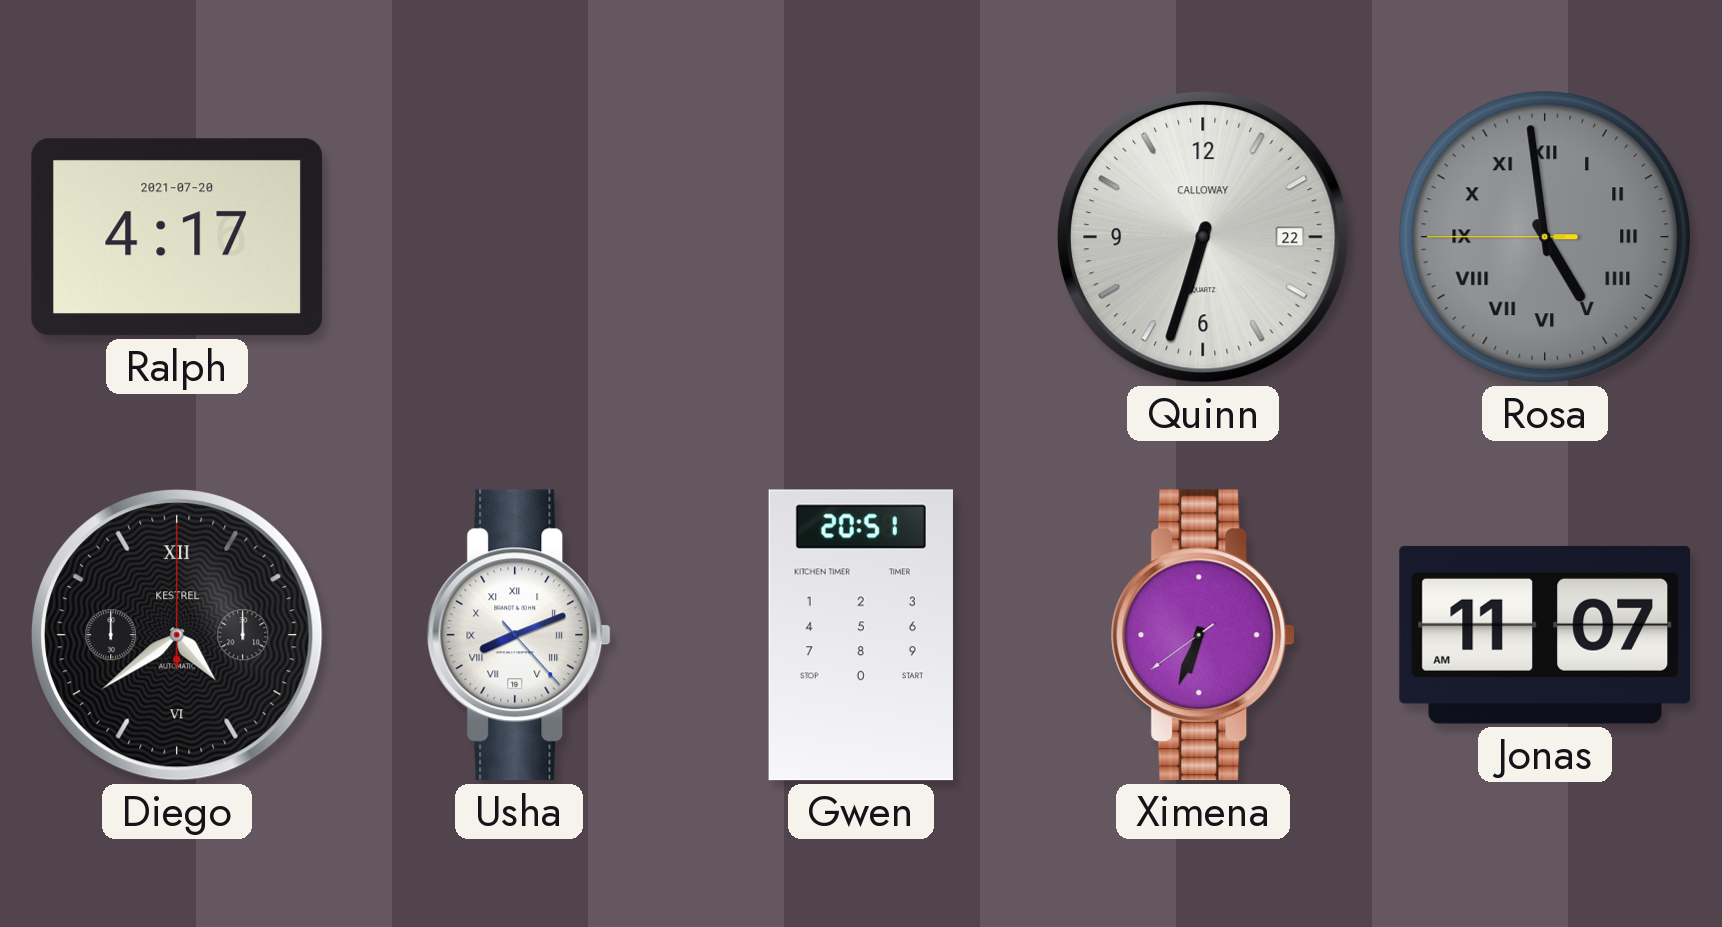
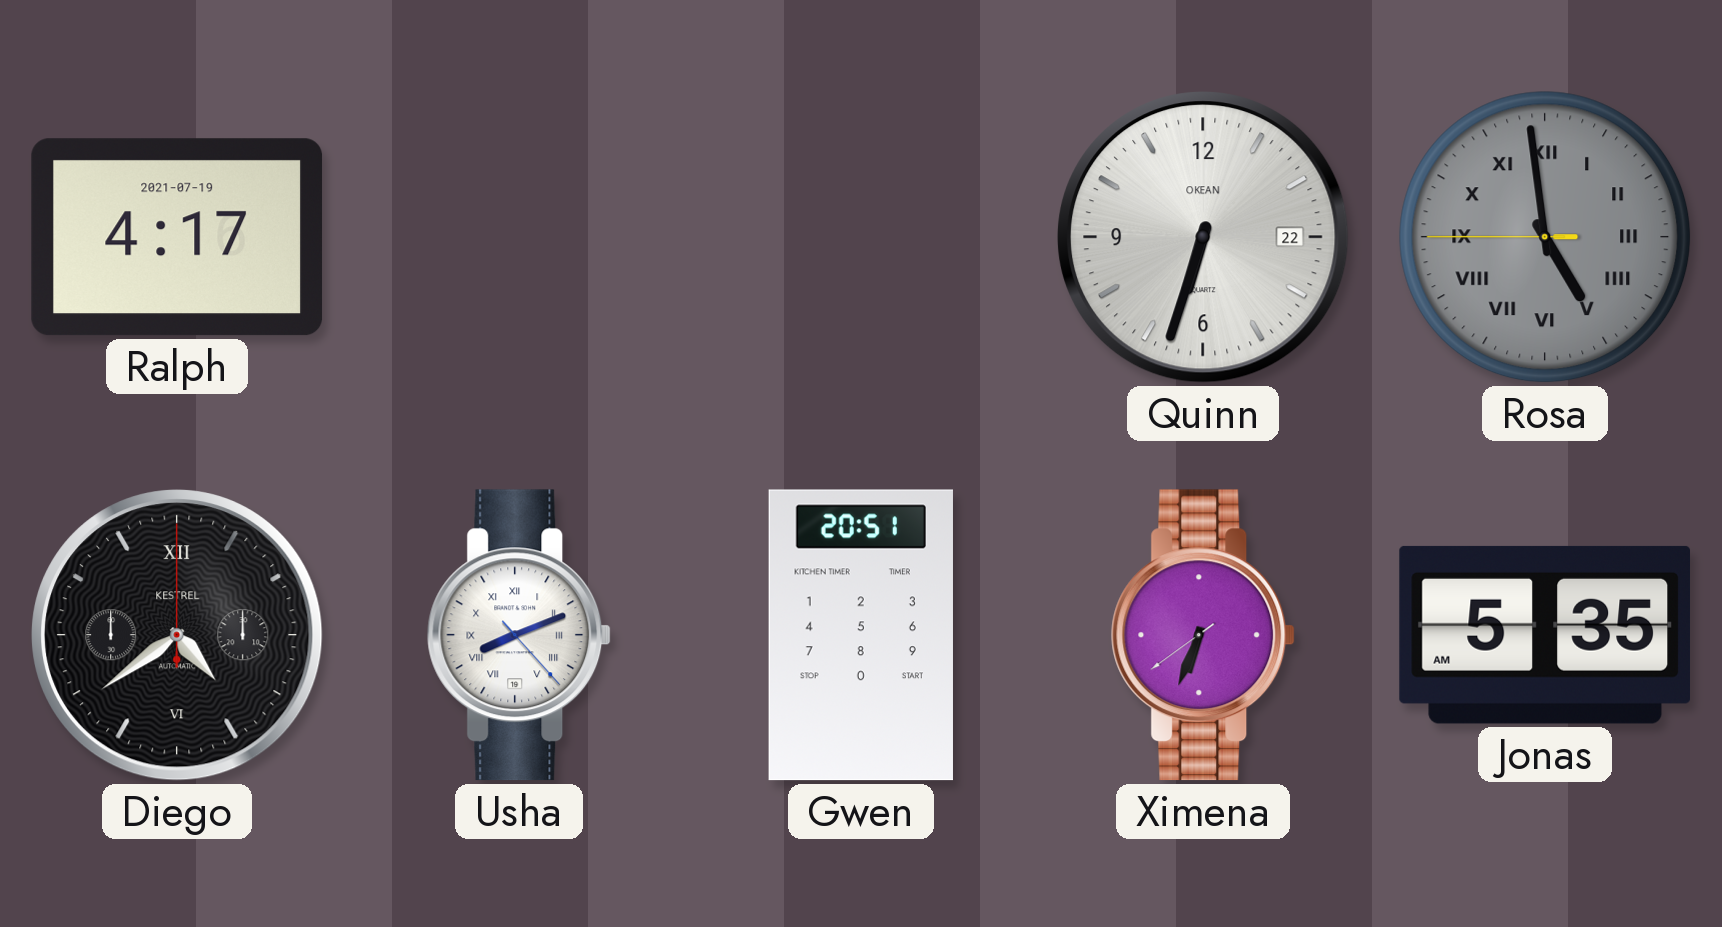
Ralph date: 2021-07-20 -> 2021-07-19
Quinn brand: CALLOWAY -> OKEAN
Jonas: 11:07 -> 5:35
